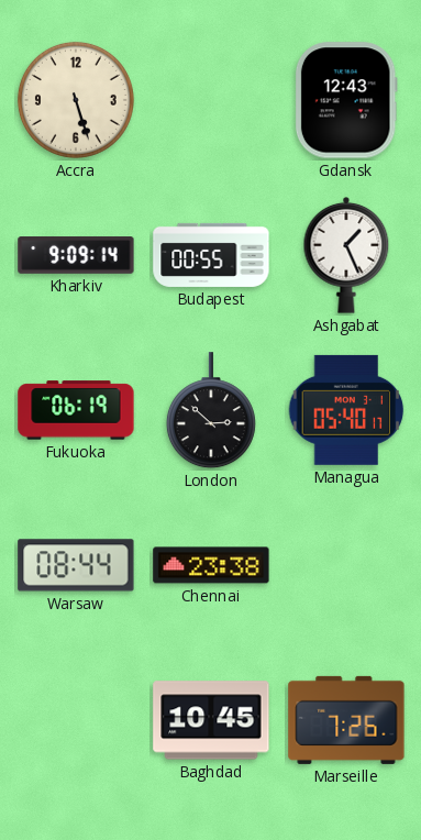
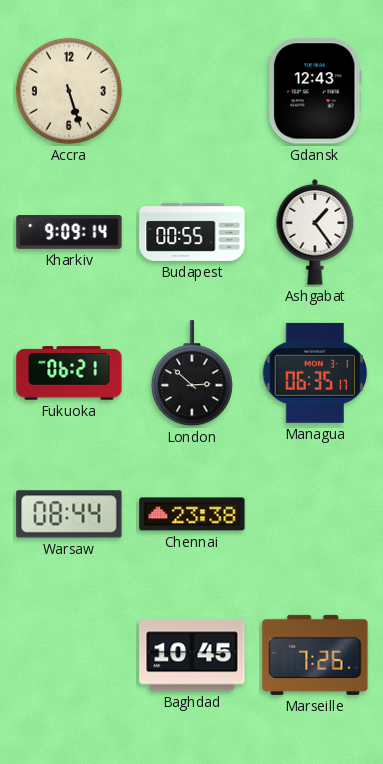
Ashgabat: 1:26 -> 1:24
Fukuoka: 06:19 -> 06:21
Managua: 05:40 -> 06:35
